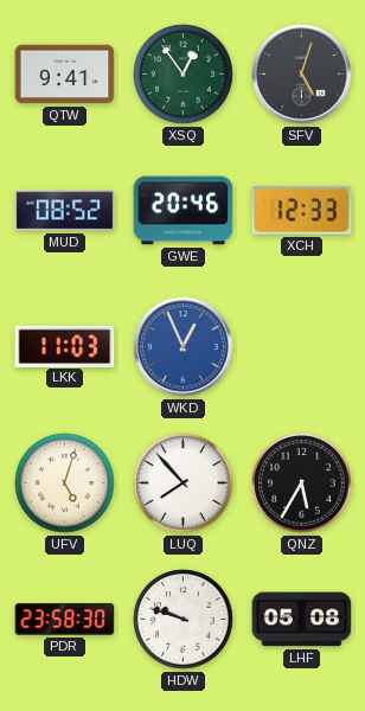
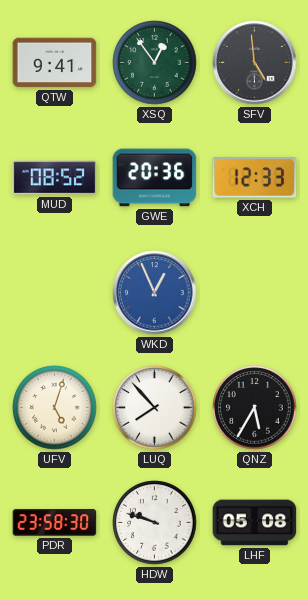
SFV: 5:03 -> 4:59
GWE: 20:46 -> 20:36
LKK: 11:03 -> none
